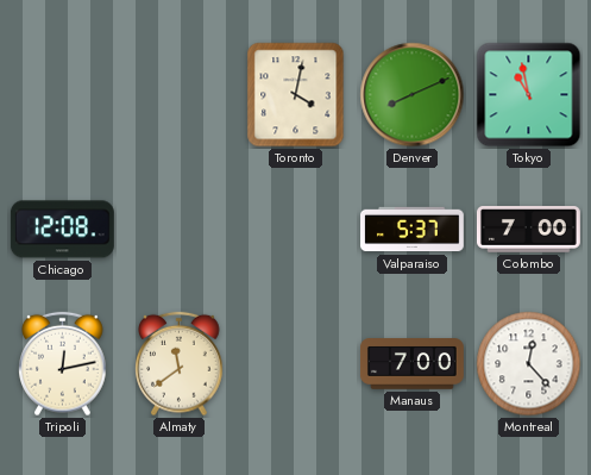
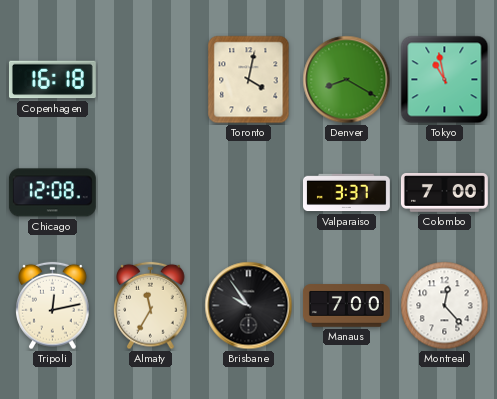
Copenhagen: none -> 16:18
Denver: 8:11 -> 8:20
Valparaiso: 5:37 -> 3:37
Almaty: 11:39 -> 11:35
Brisbane: none -> 9:54
